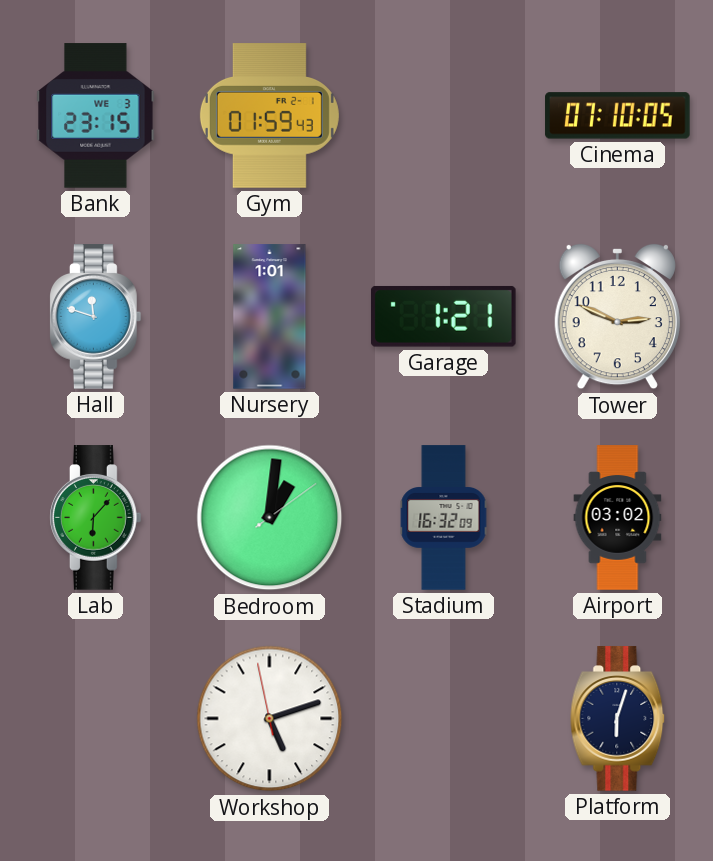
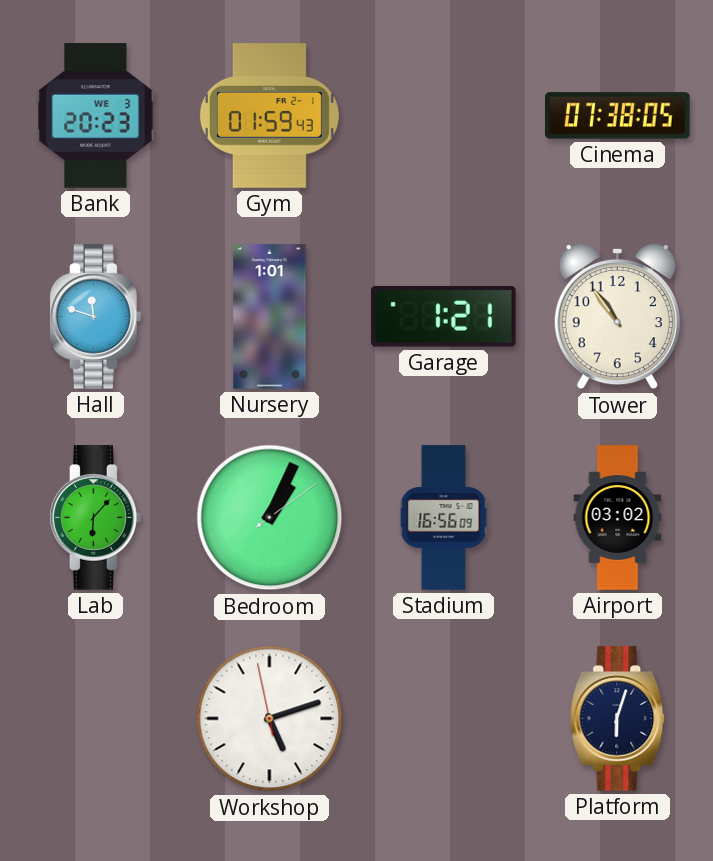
Bank: 23:15 -> 20:23
Cinema: 07:10 -> 07:38
Tower: 2:49 -> 10:54
Bedroom: 1:01 -> 1:04
Stadium: 16:32 -> 16:56
